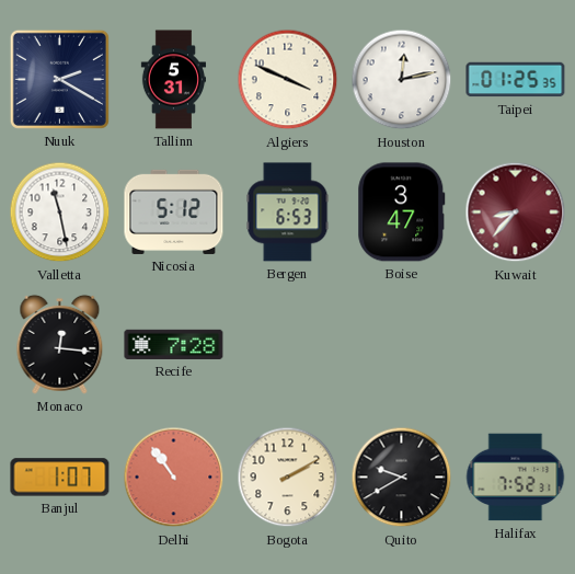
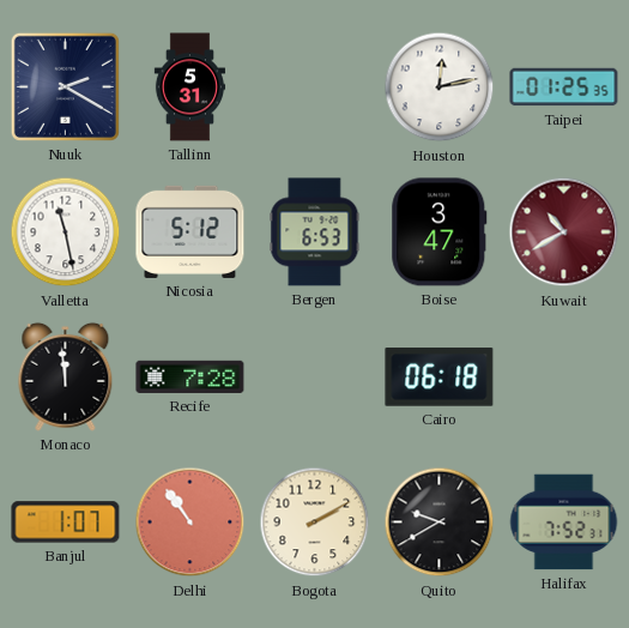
Algiers: 3:49 -> none
Kuwait: 8:37 -> 10:40
Monaco: 12:16 -> 11:59
Cairo: none -> 06:18
